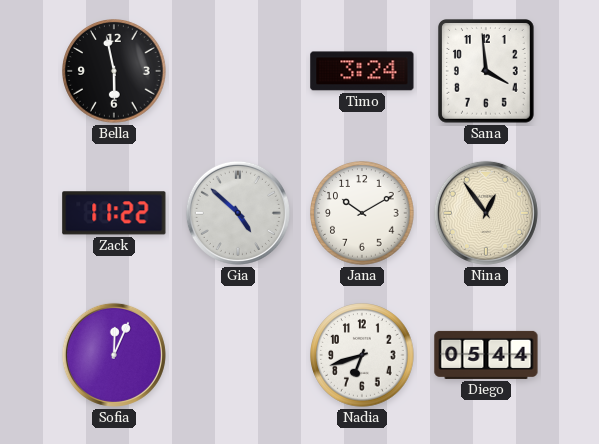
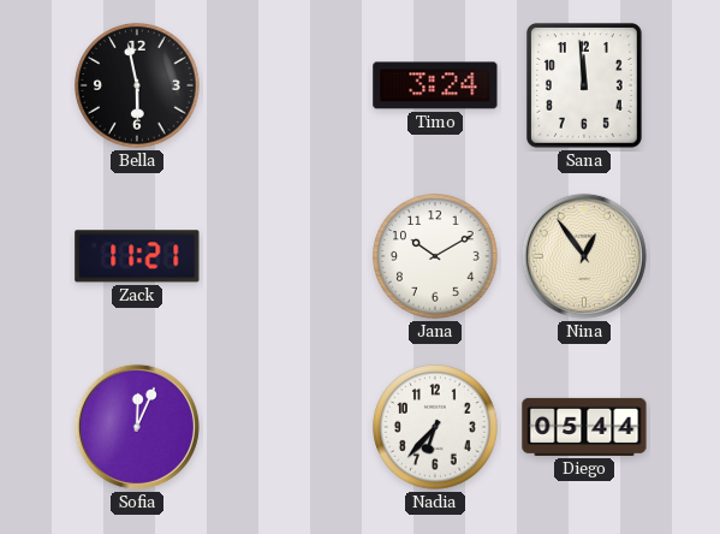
Sana: 3:59 -> 11:59
Zack: 11:22 -> 11:21
Gia: 4:52 -> none
Nadia: 6:42 -> 6:37
